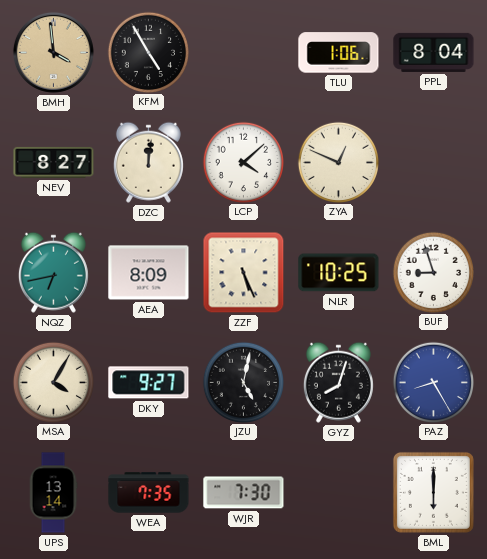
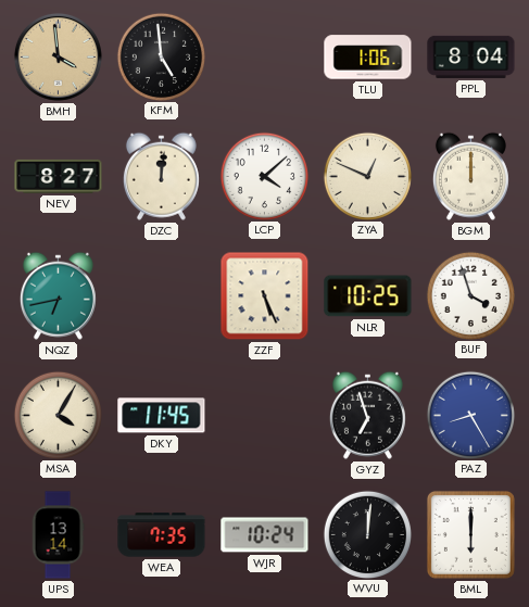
KFM: 4:55 -> 4:59
BGM: none -> 12:00
AEA: 8:09 -> none
BUF: 8:57 -> 3:57
DKY: 9:27 -> 11:45
JZU: 5:02 -> none
GYZ: 8:03 -> 6:57
WJR: 7:30 -> 10:24
WVU: none -> 12:01
